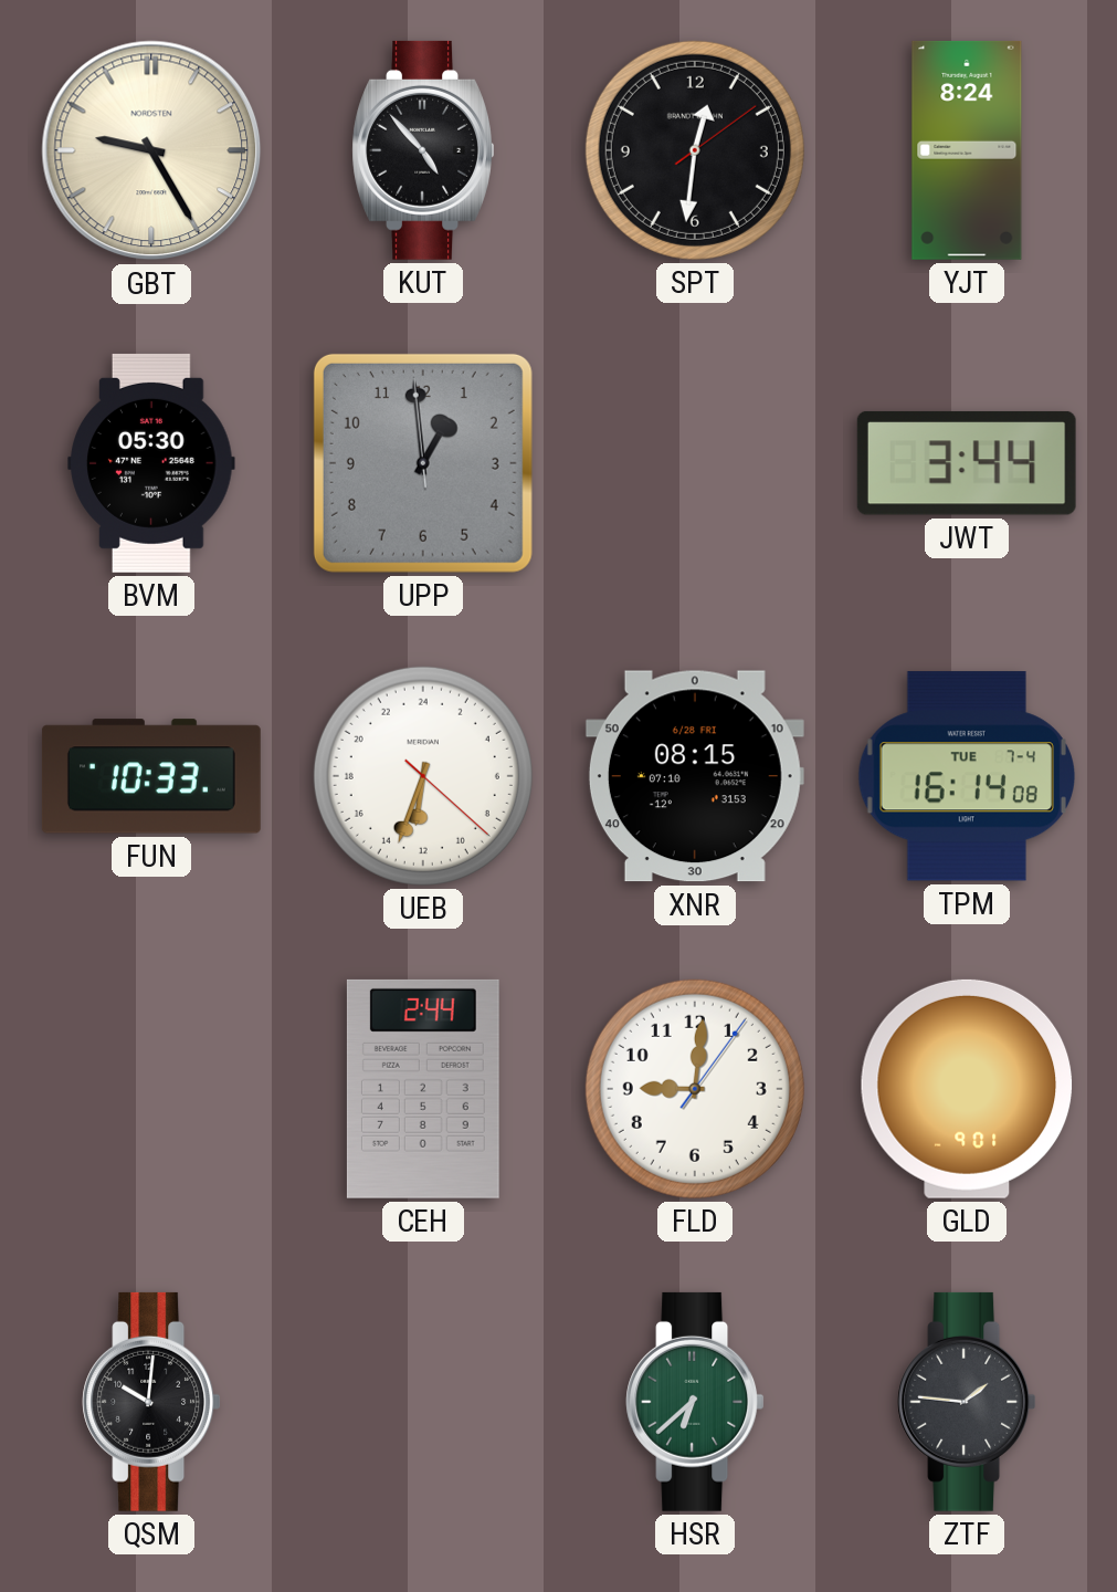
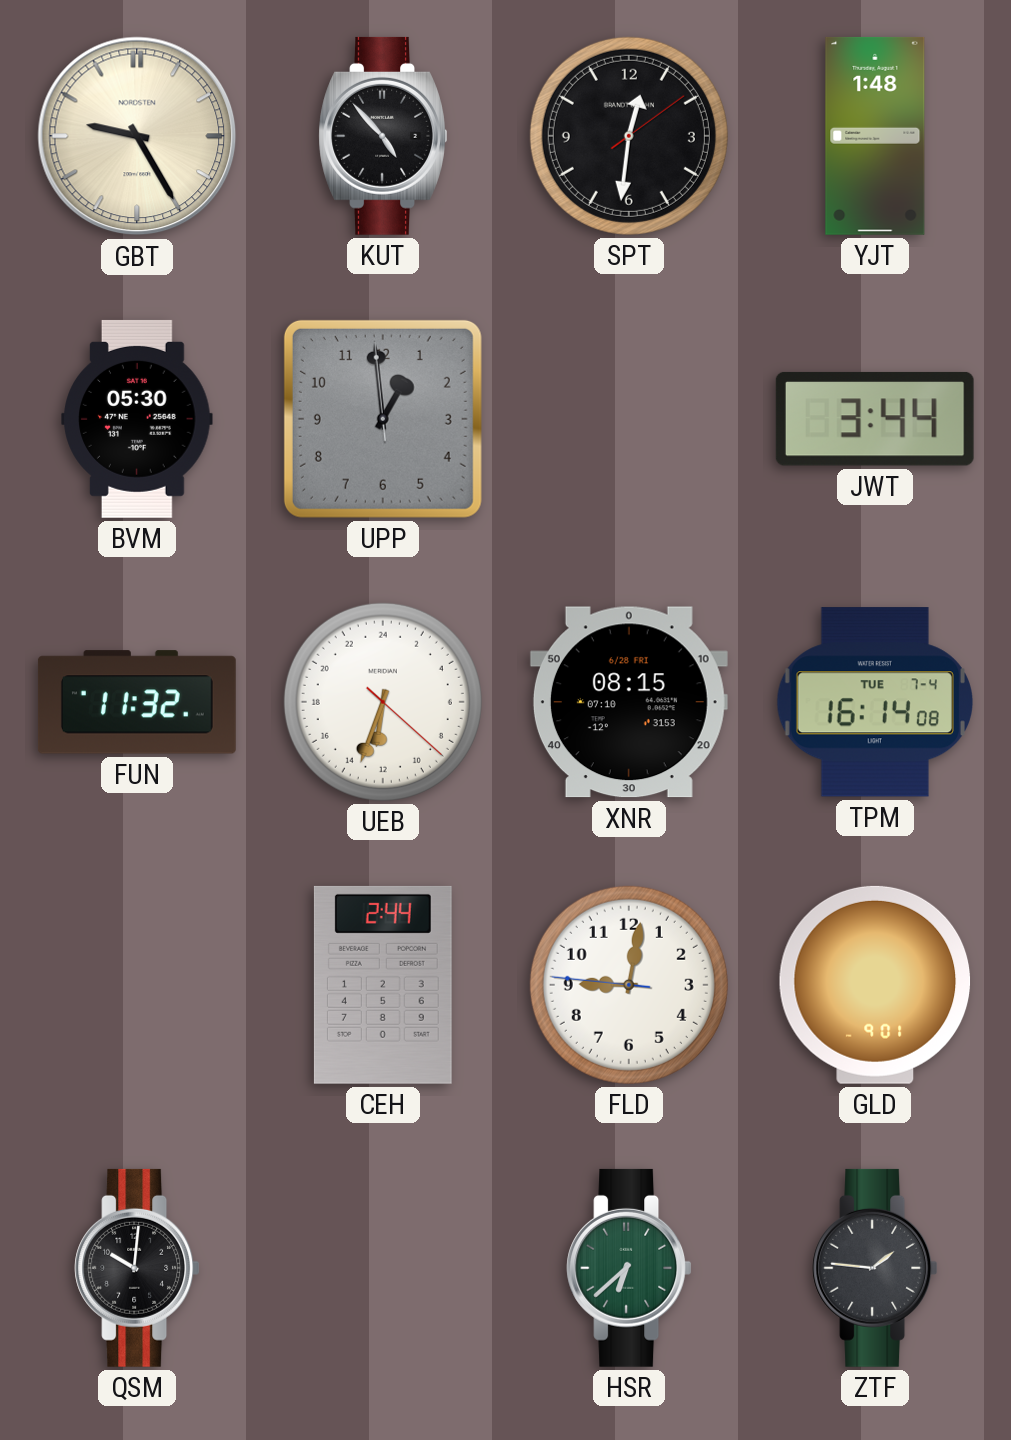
YJT: 8:24 -> 1:48
FUN: 10:33 -> 11:32
FLD: 9:01:06 -> 9:01:46
